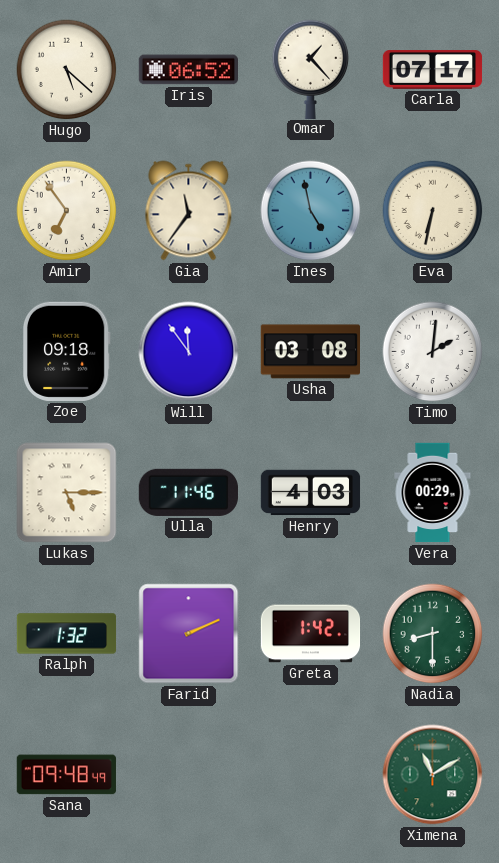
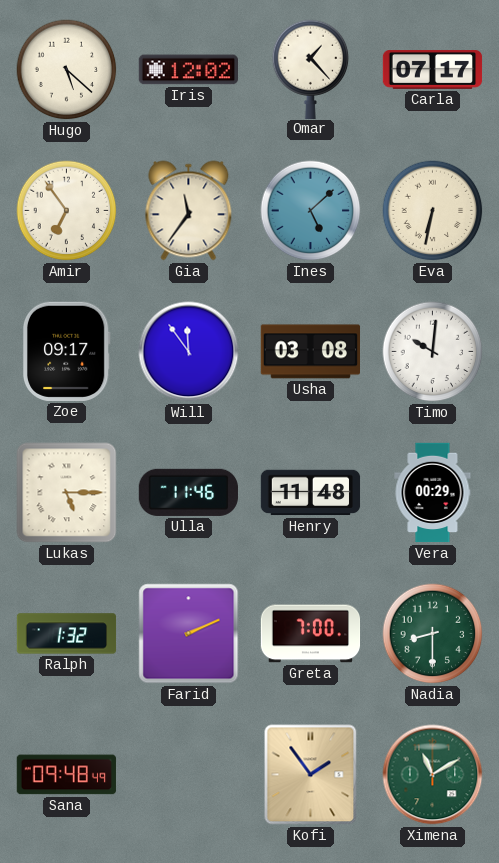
Iris: 06:52 -> 12:02
Ines: 4:58 -> 5:08
Zoe: 09:18 -> 09:17
Timo: 2:01 -> 10:01
Henry: 4:03 -> 11:48
Greta: 1:42 -> 7:00
Kofi: none -> 1:54
